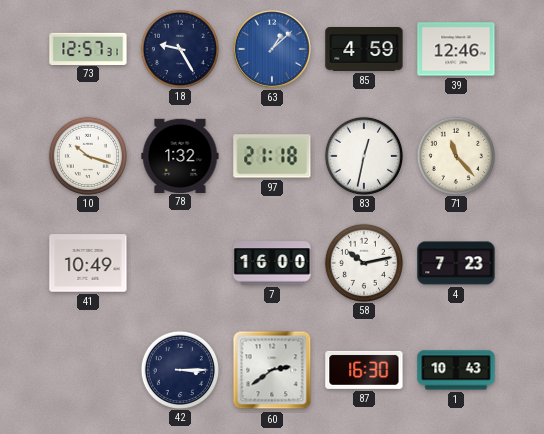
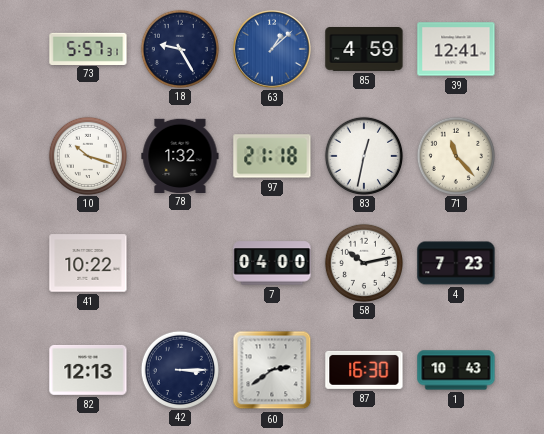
73: 12:57 -> 5:57
39: 12:46 -> 12:41
41: 10:49 -> 10:22
7: 16:00 -> 04:00
82: none -> 12:13
